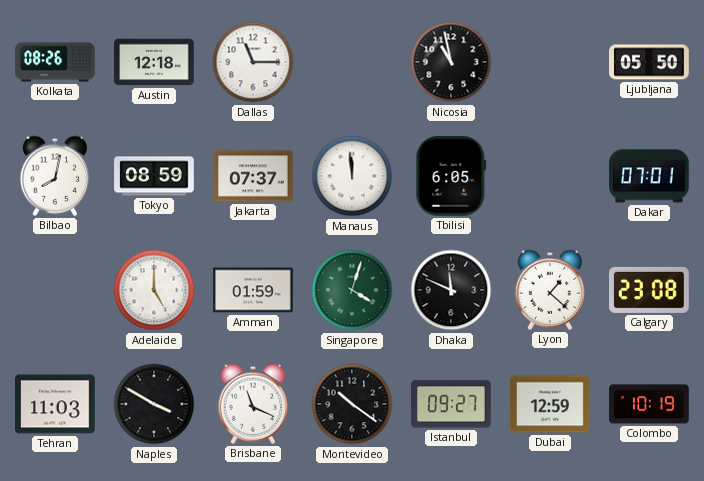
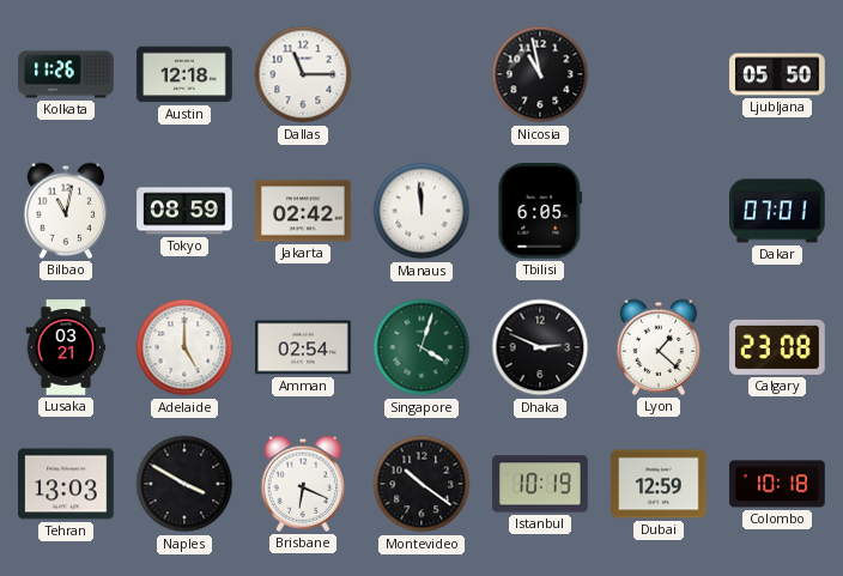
Kolkata: 08:26 -> 11:26
Bilbao: 8:02 -> 11:02
Jakarta: 07:37 -> 02:42
Lusaka: none -> 03:21
Amman: 01:59 -> 02:54
Dhaka: 11:49 -> 2:49
Tehran: 11:03 -> 13:03
Brisbane: 11:19 -> 6:19
Istanbul: 09:27 -> 10:19
Colombo: 10:19 -> 10:18
